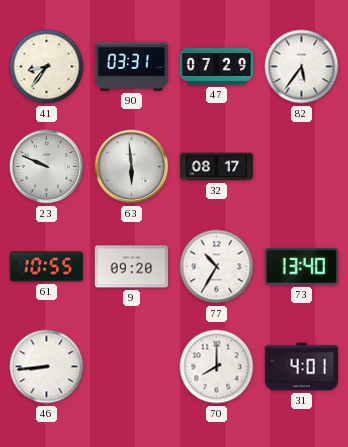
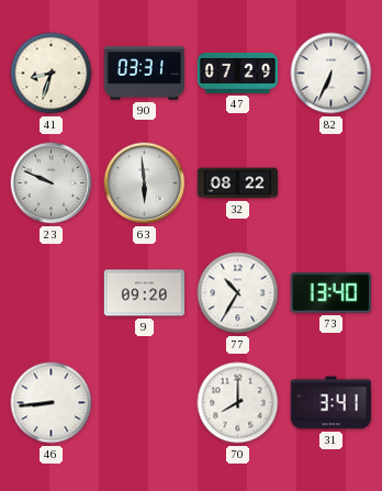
41: 8:36 -> 8:33
82: 5:36 -> 6:34
32: 08:17 -> 08:22
61: 10:55 -> none
31: 4:01 -> 3:41
